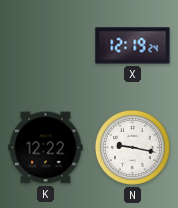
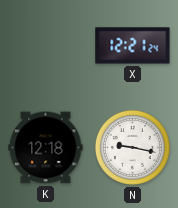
X: 12:19 -> 12:21
K: 12:22 -> 12:18
